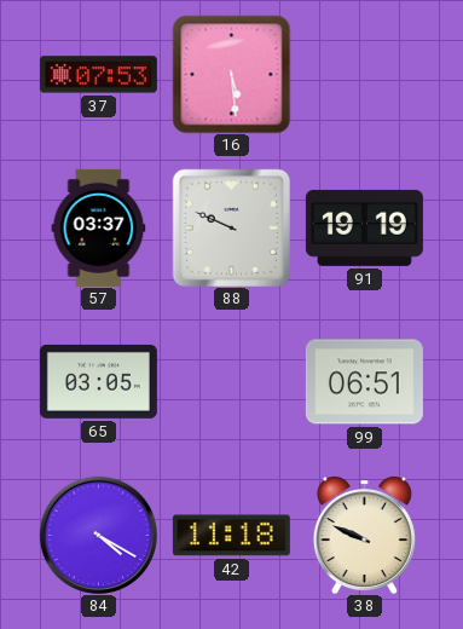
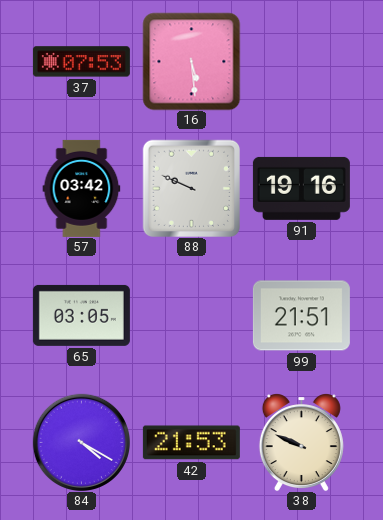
57: 03:37 -> 03:42
91: 19:19 -> 19:16
99: 06:51 -> 21:51
42: 11:18 -> 21:53
